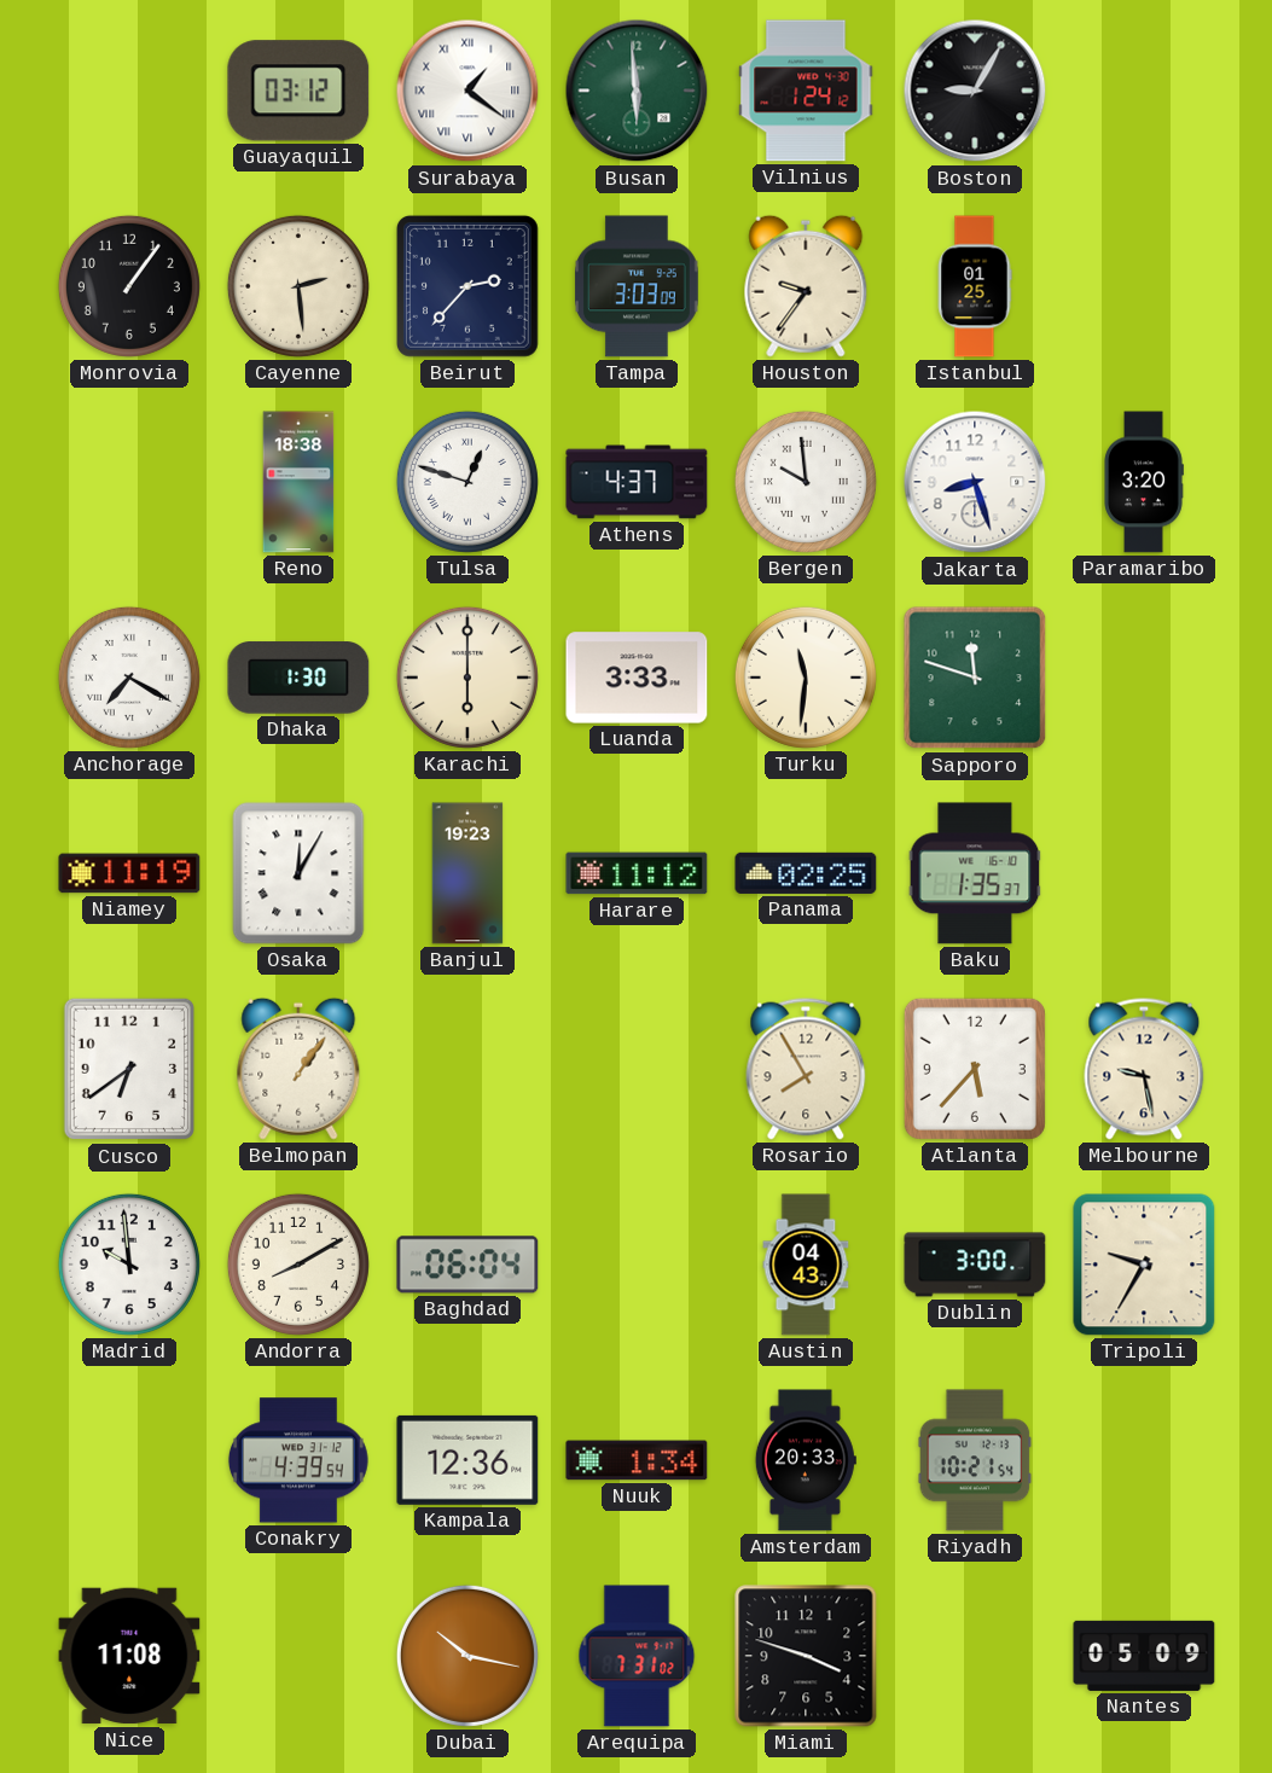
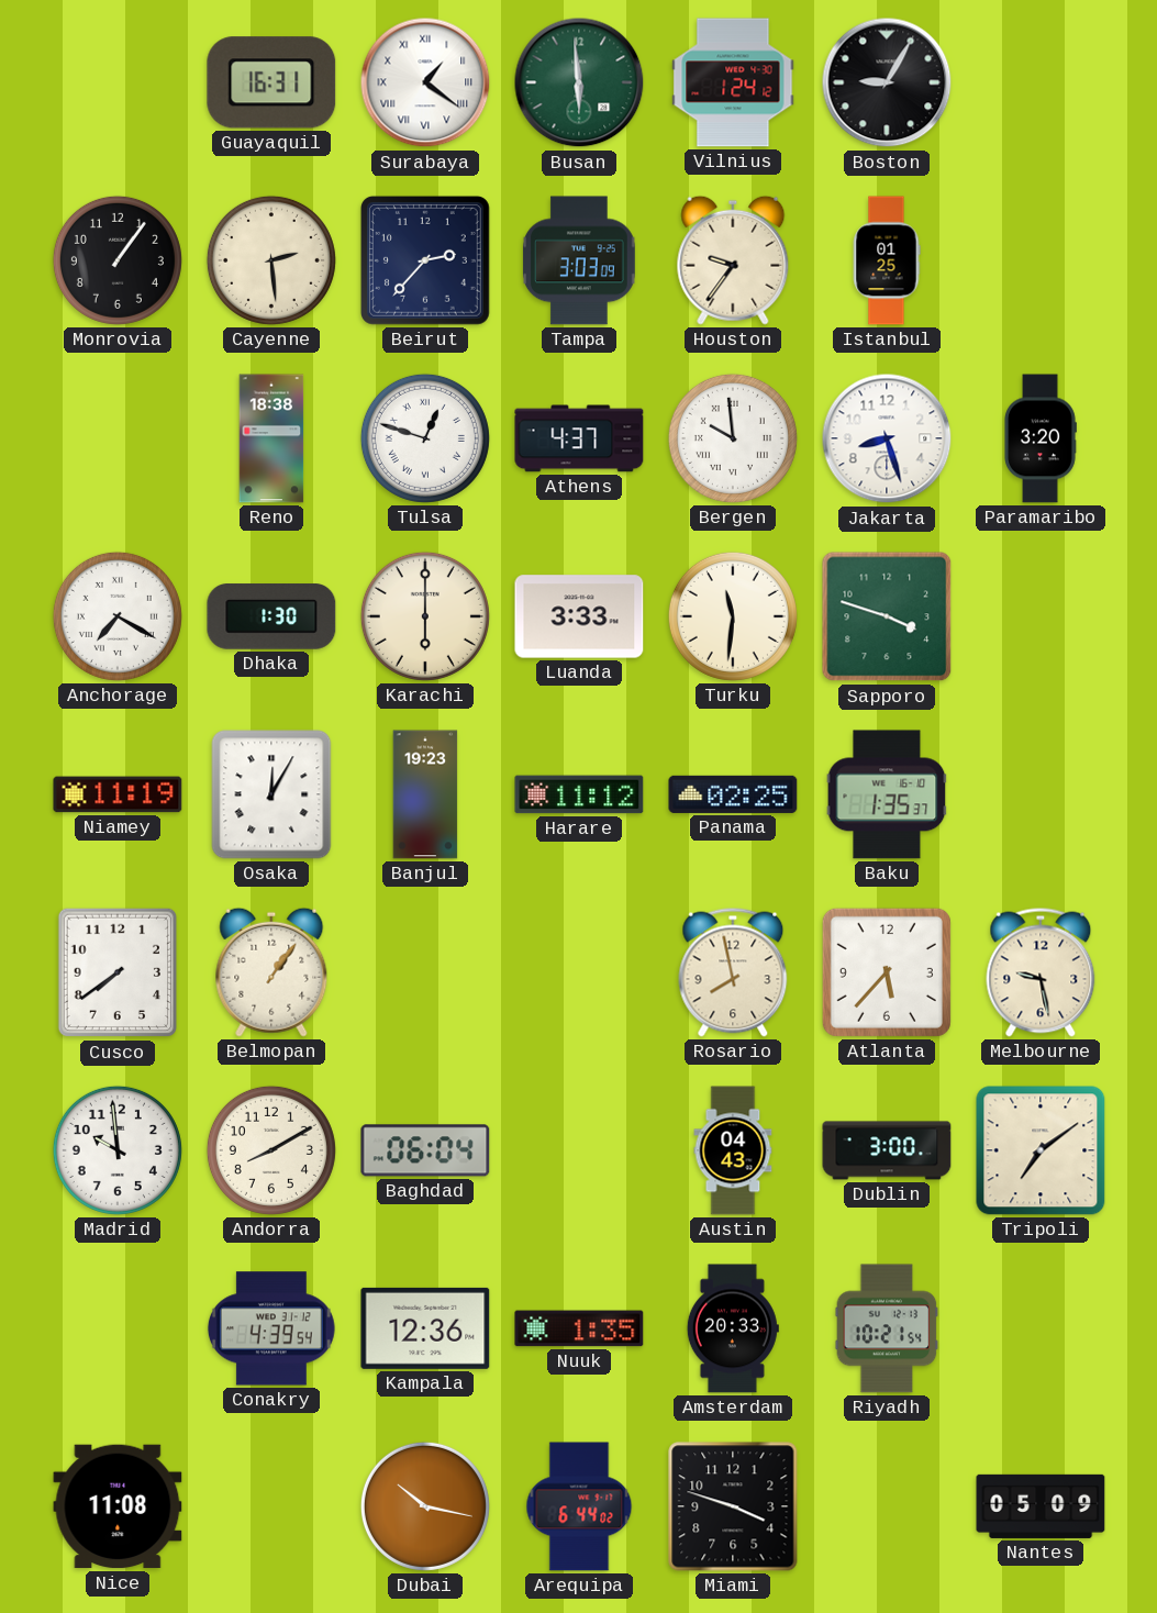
Guayaquil: 03:12 -> 16:31
Sapporo: 11:48 -> 3:48
Cusco: 6:39 -> 7:39
Rosario: 7:55 -> 7:58
Tripoli: 9:35 -> 7:09
Nuuk: 1:34 -> 1:35
Arequipa: 7:31 -> 6:44
